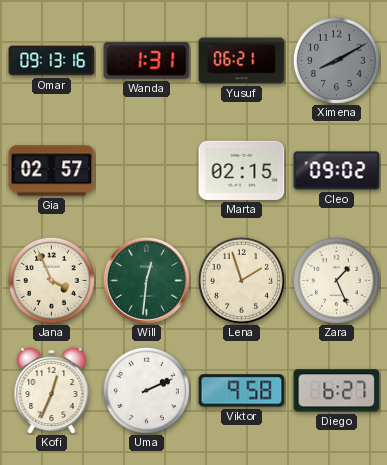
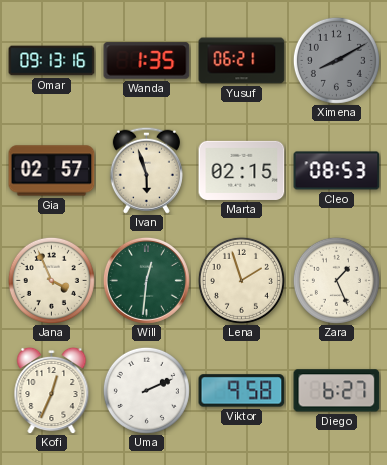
Wanda: 1:31 -> 1:35
Ivan: none -> 5:57
Cleo: 09:02 -> 08:53
